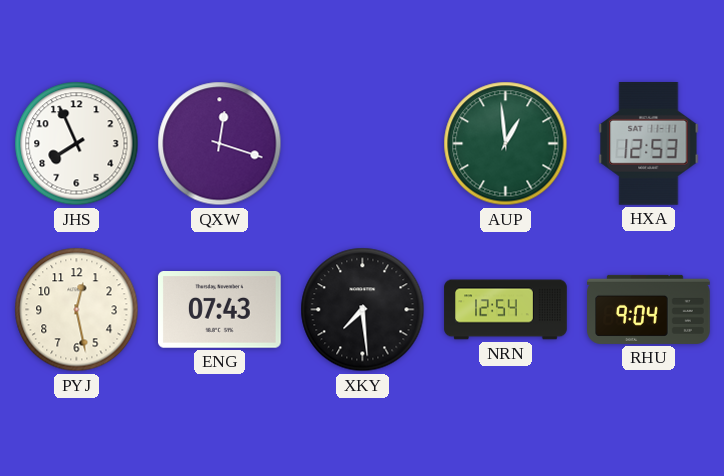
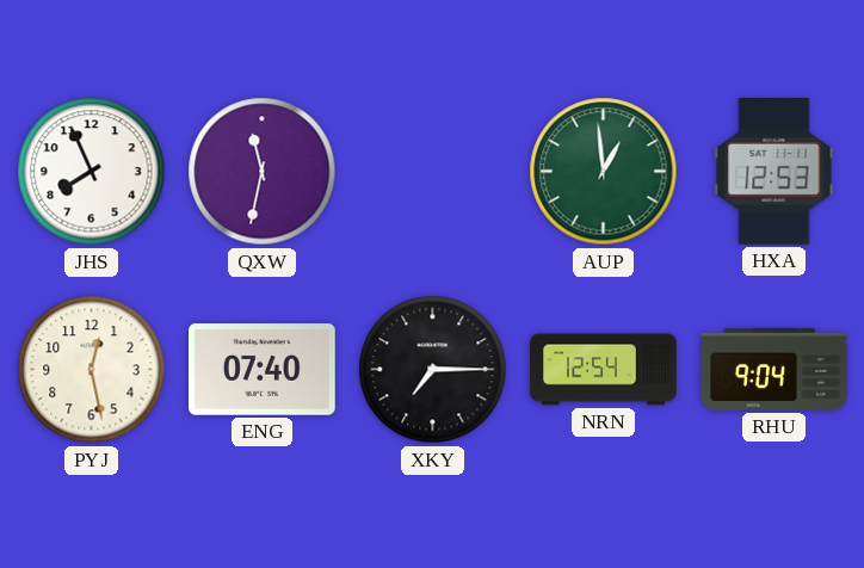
QXW: 12:18 -> 11:32
ENG: 07:43 -> 07:40
XKY: 7:29 -> 7:15
